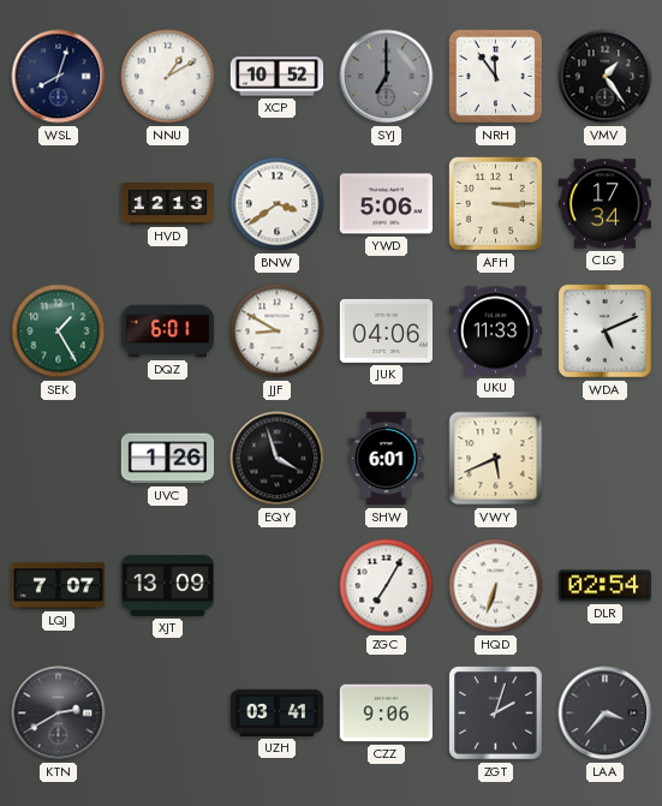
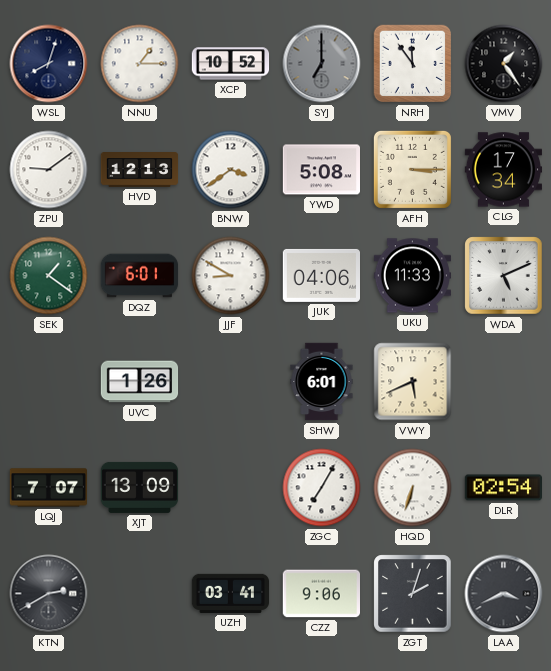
NNU: 1:10 -> 1:15
ZPU: none -> 9:09
YWD: 5:06 -> 5:08
SEK: 1:25 -> 1:21
EQY: 3:57 -> none
LAA: 3:37 -> 3:41
